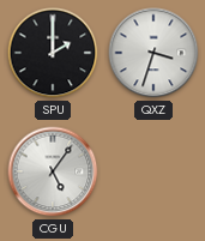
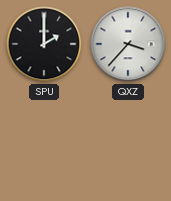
QXZ: 3:33 -> 3:37
CGU: 5:06 -> none
